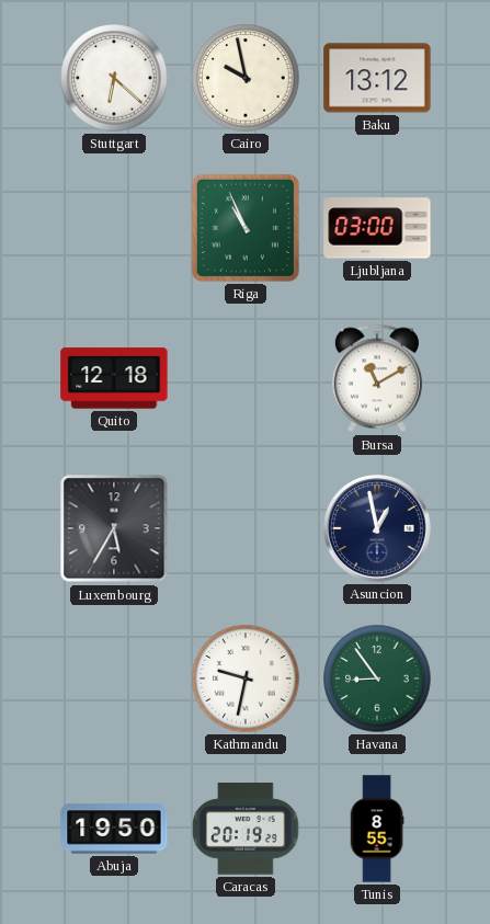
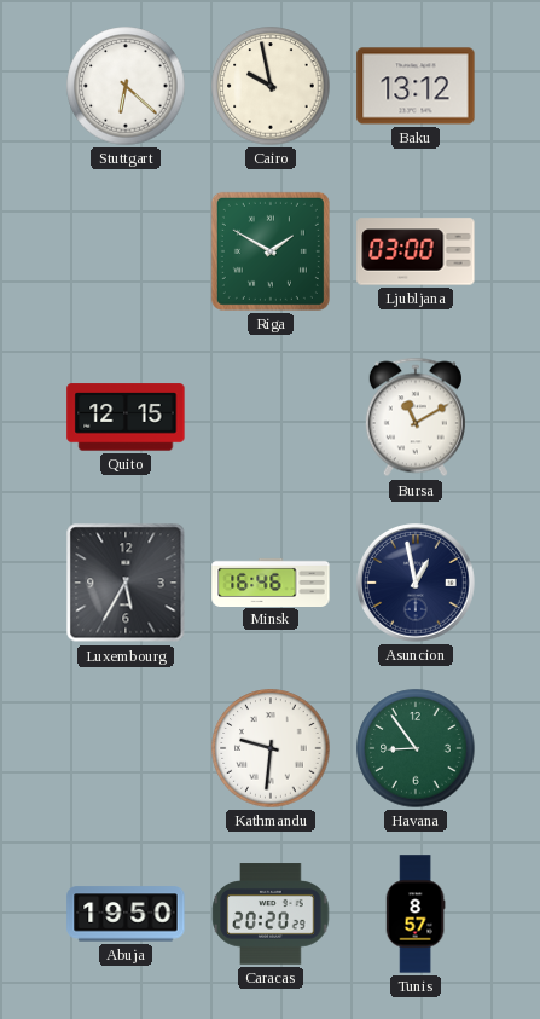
Riga: 10:56 -> 1:50
Quito: 12:18 -> 12:15
Minsk: none -> 16:46
Kathmandu: 9:32 -> 9:31
Caracas: 20:19 -> 20:20
Tunis: 8:55 -> 8:57
